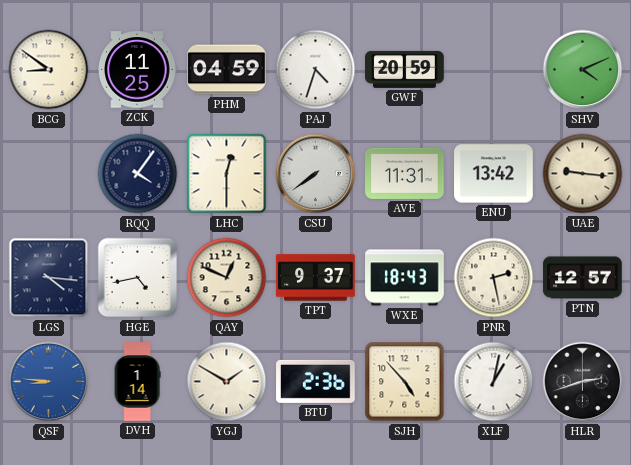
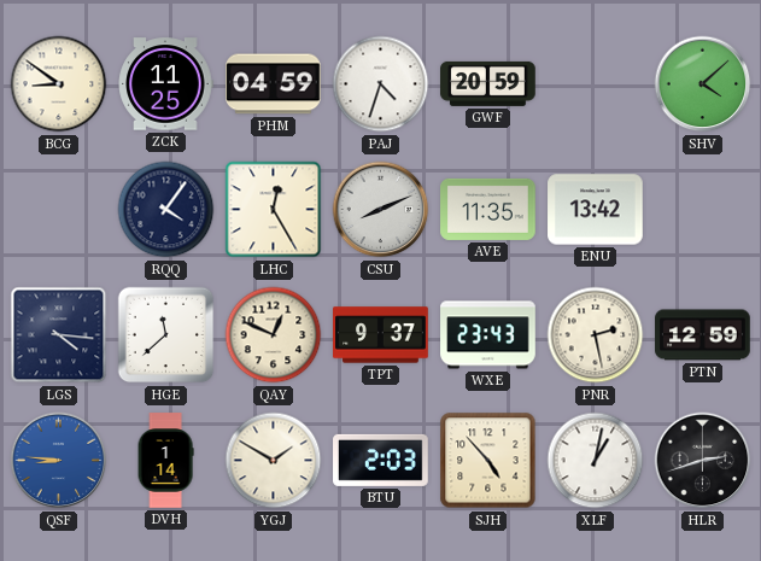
SHV: 4:11 -> 4:08
LHC: 12:30 -> 12:25
CSU: 7:39 -> 8:11
AVE: 11:31 -> 11:35
UAE: 9:16 -> none
HGE: 4:43 -> 11:38
WXE: 18:43 -> 23:43
PTN: 12:57 -> 12:59
BTU: 2:36 -> 2:03
